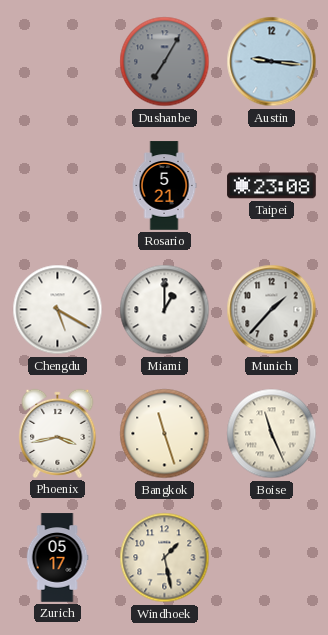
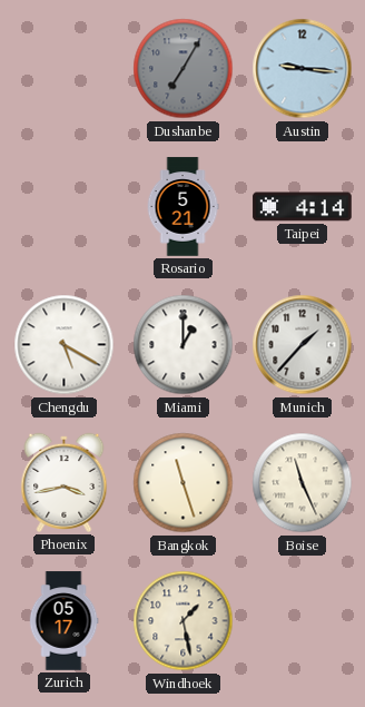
Taipei: 23:08 -> 4:14
